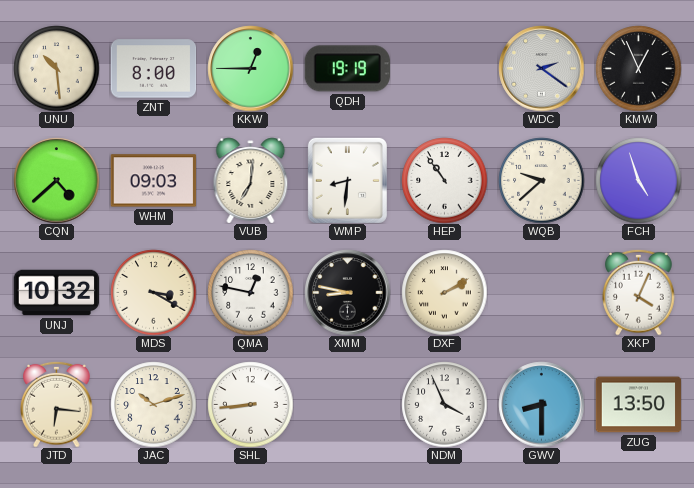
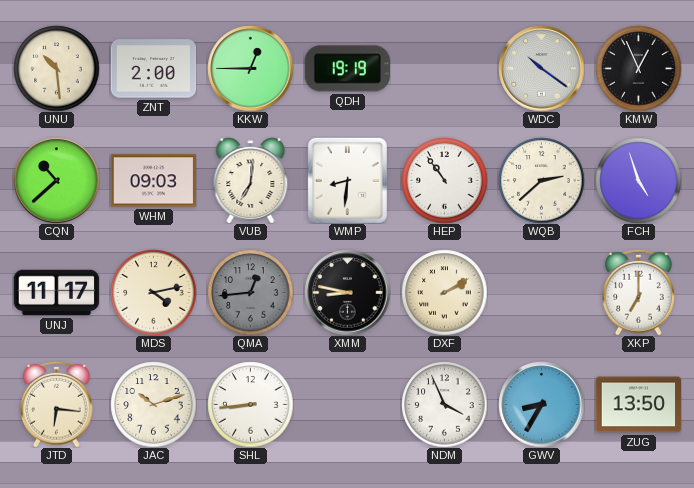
ZNT: 8:00 -> 2:00
WDC: 2:21 -> 10:21
CQN: 4:38 -> 10:38
WQB: 9:38 -> 2:38
UNJ: 10:32 -> 11:17
MDS: 3:20 -> 4:13
QMA: 12:47 -> 12:44
QMA dial: white -> grey
XKP: 4:04 -> 7:00
GWV: 8:30 -> 8:35
